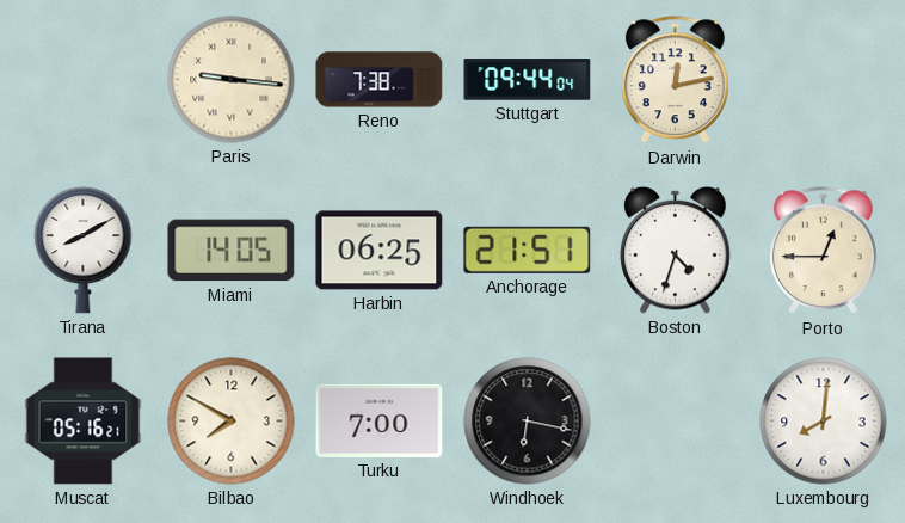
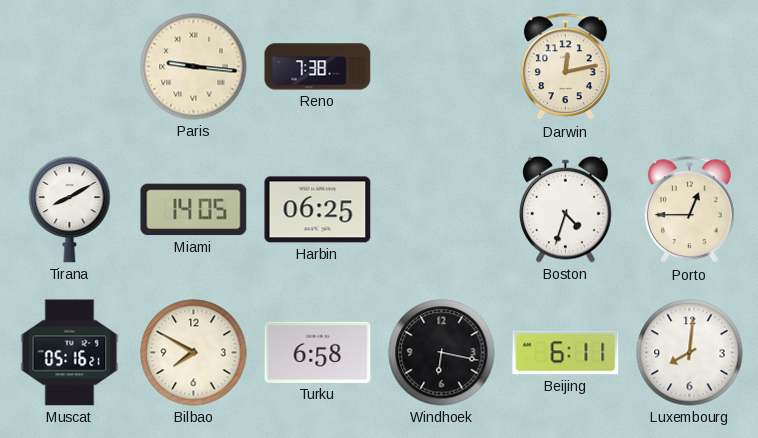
Stuttgart: 09:44 -> none
Anchorage: 21:51 -> none
Turku: 7:00 -> 6:58
Beijing: none -> 6:11
